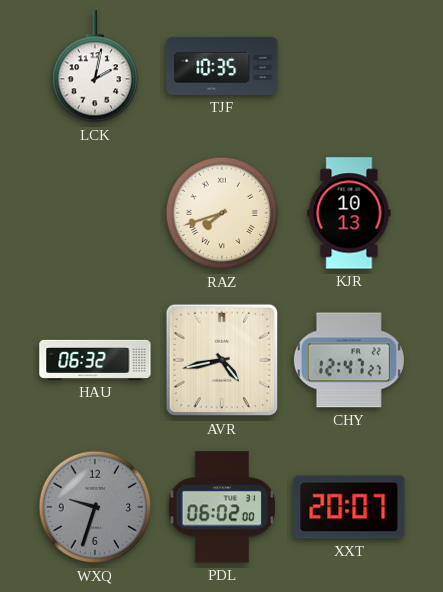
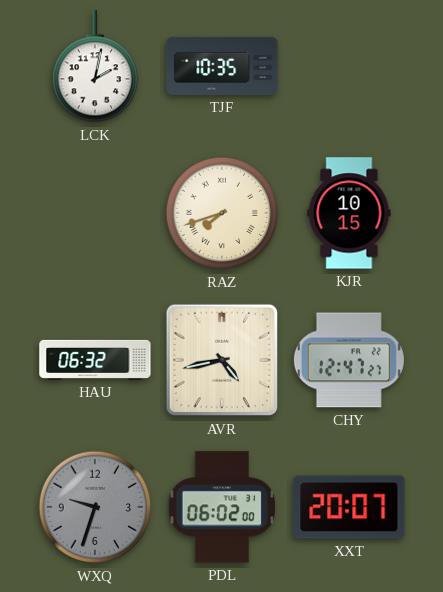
KJR: 10:13 -> 10:15
